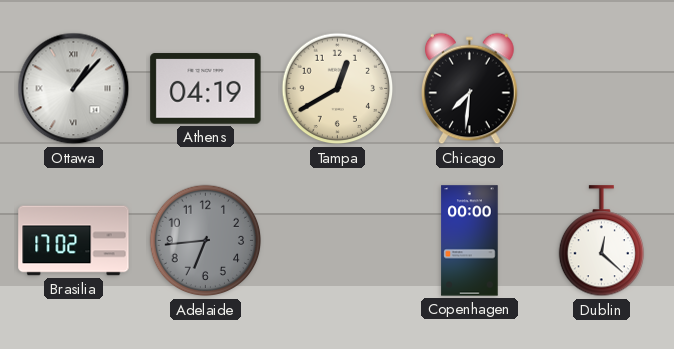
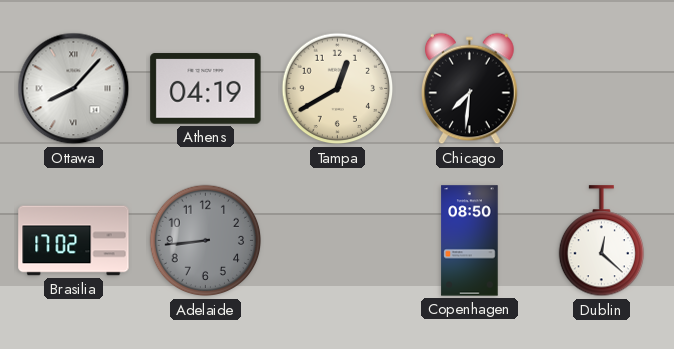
Ottawa: 1:07 -> 8:07
Adelaide: 6:44 -> 8:44
Copenhagen: 00:00 -> 08:50
